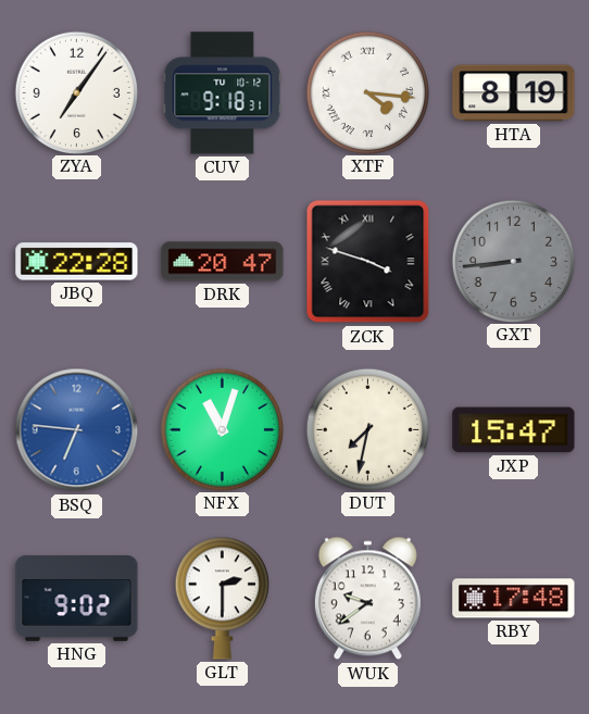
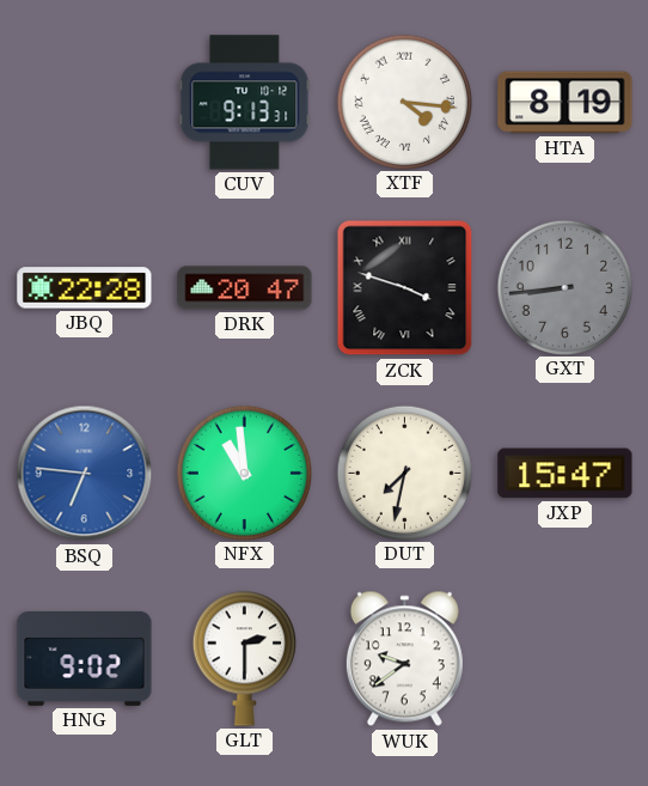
ZYA: 7:06 -> none
CUV: 9:18 -> 9:13
NFX: 11:03 -> 10:59
RBY: 17:48 -> none
